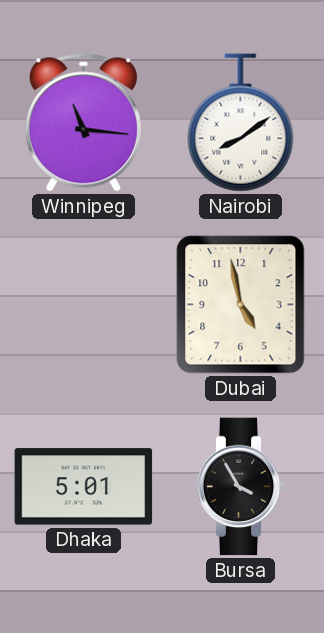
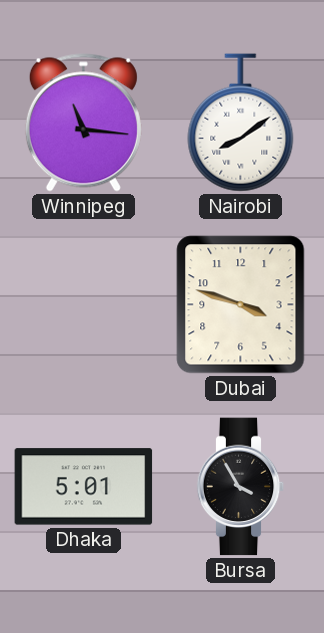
Dubai: 4:58 -> 3:48
